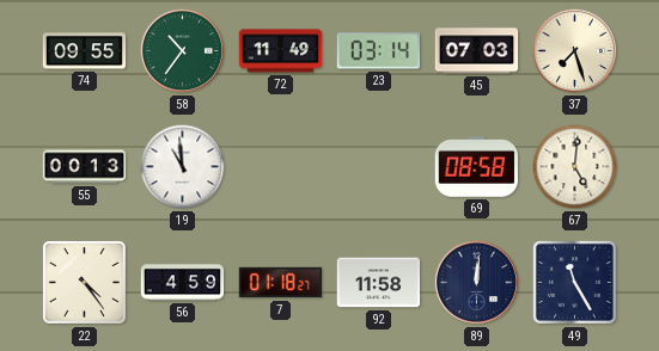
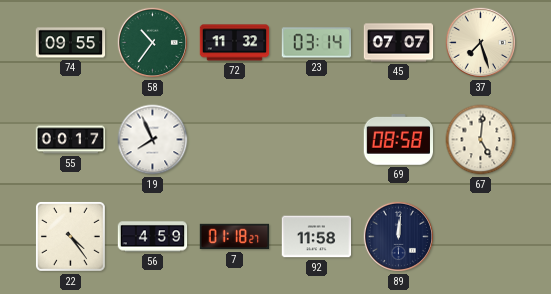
72: 11:49 -> 11:32
45: 07:03 -> 07:07
55: 00:13 -> 00:17
19: 10:59 -> 7:56
49: 11:25 -> none
